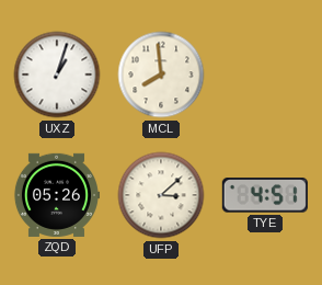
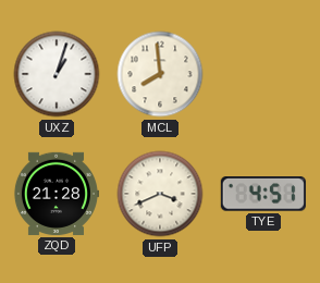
ZQD: 05:26 -> 21:28
UFP: 3:08 -> 3:41
